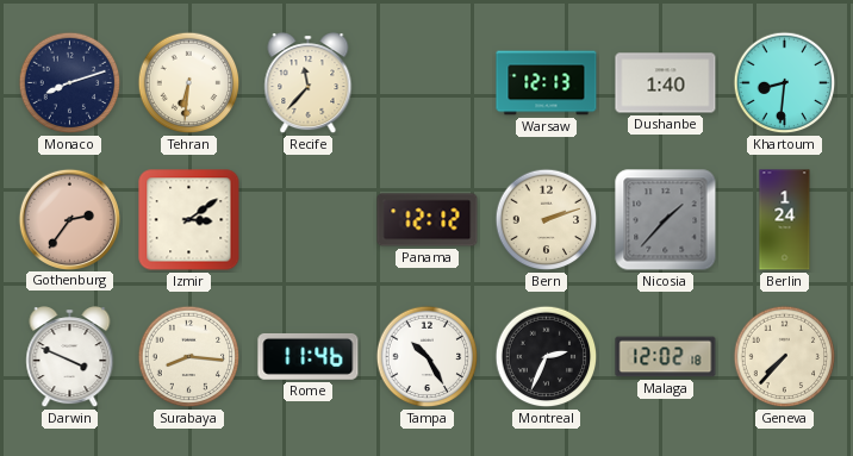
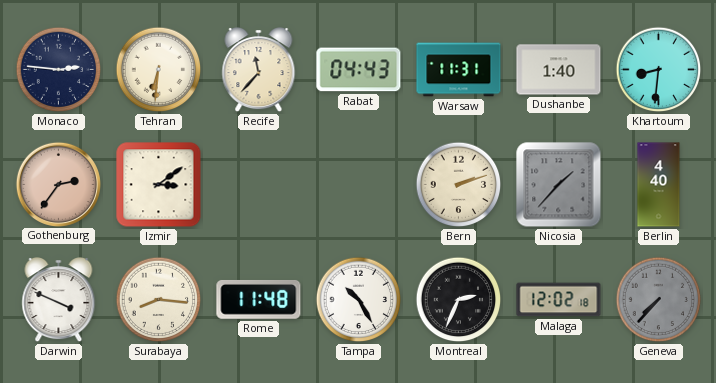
Monaco: 8:12 -> 2:46
Rabat: none -> 04:43
Warsaw: 12:13 -> 11:31
Panama: 12:12 -> none
Berlin: 1:24 -> 4:40
Rome: 11:46 -> 11:48
Geneva dial: cream -> grey
